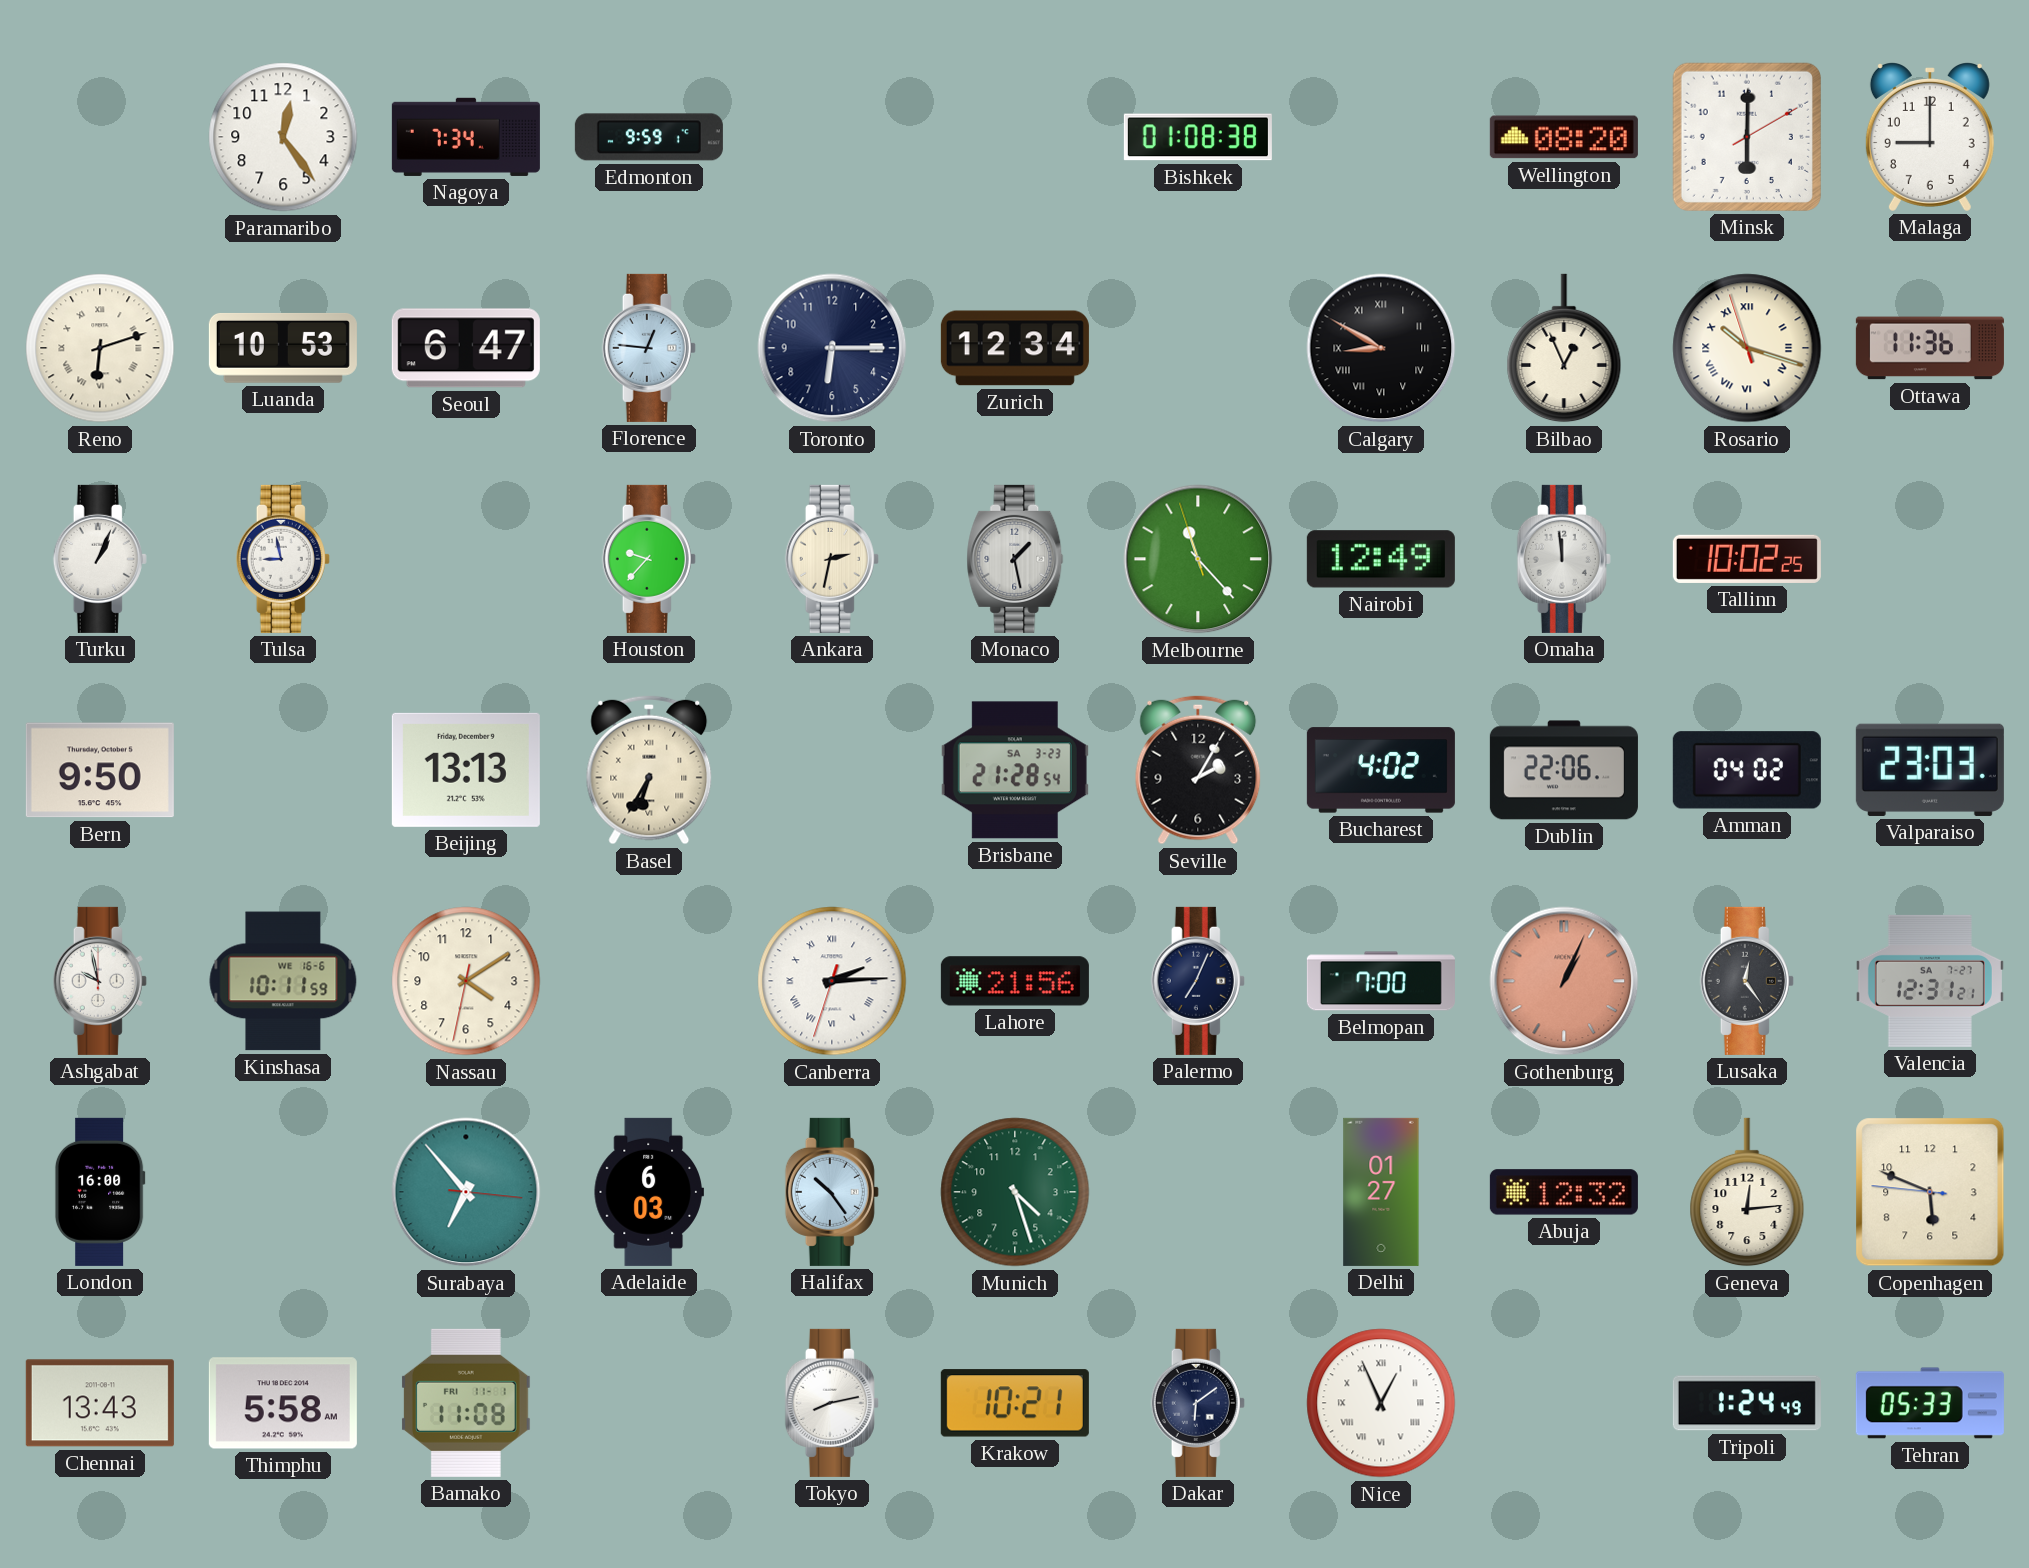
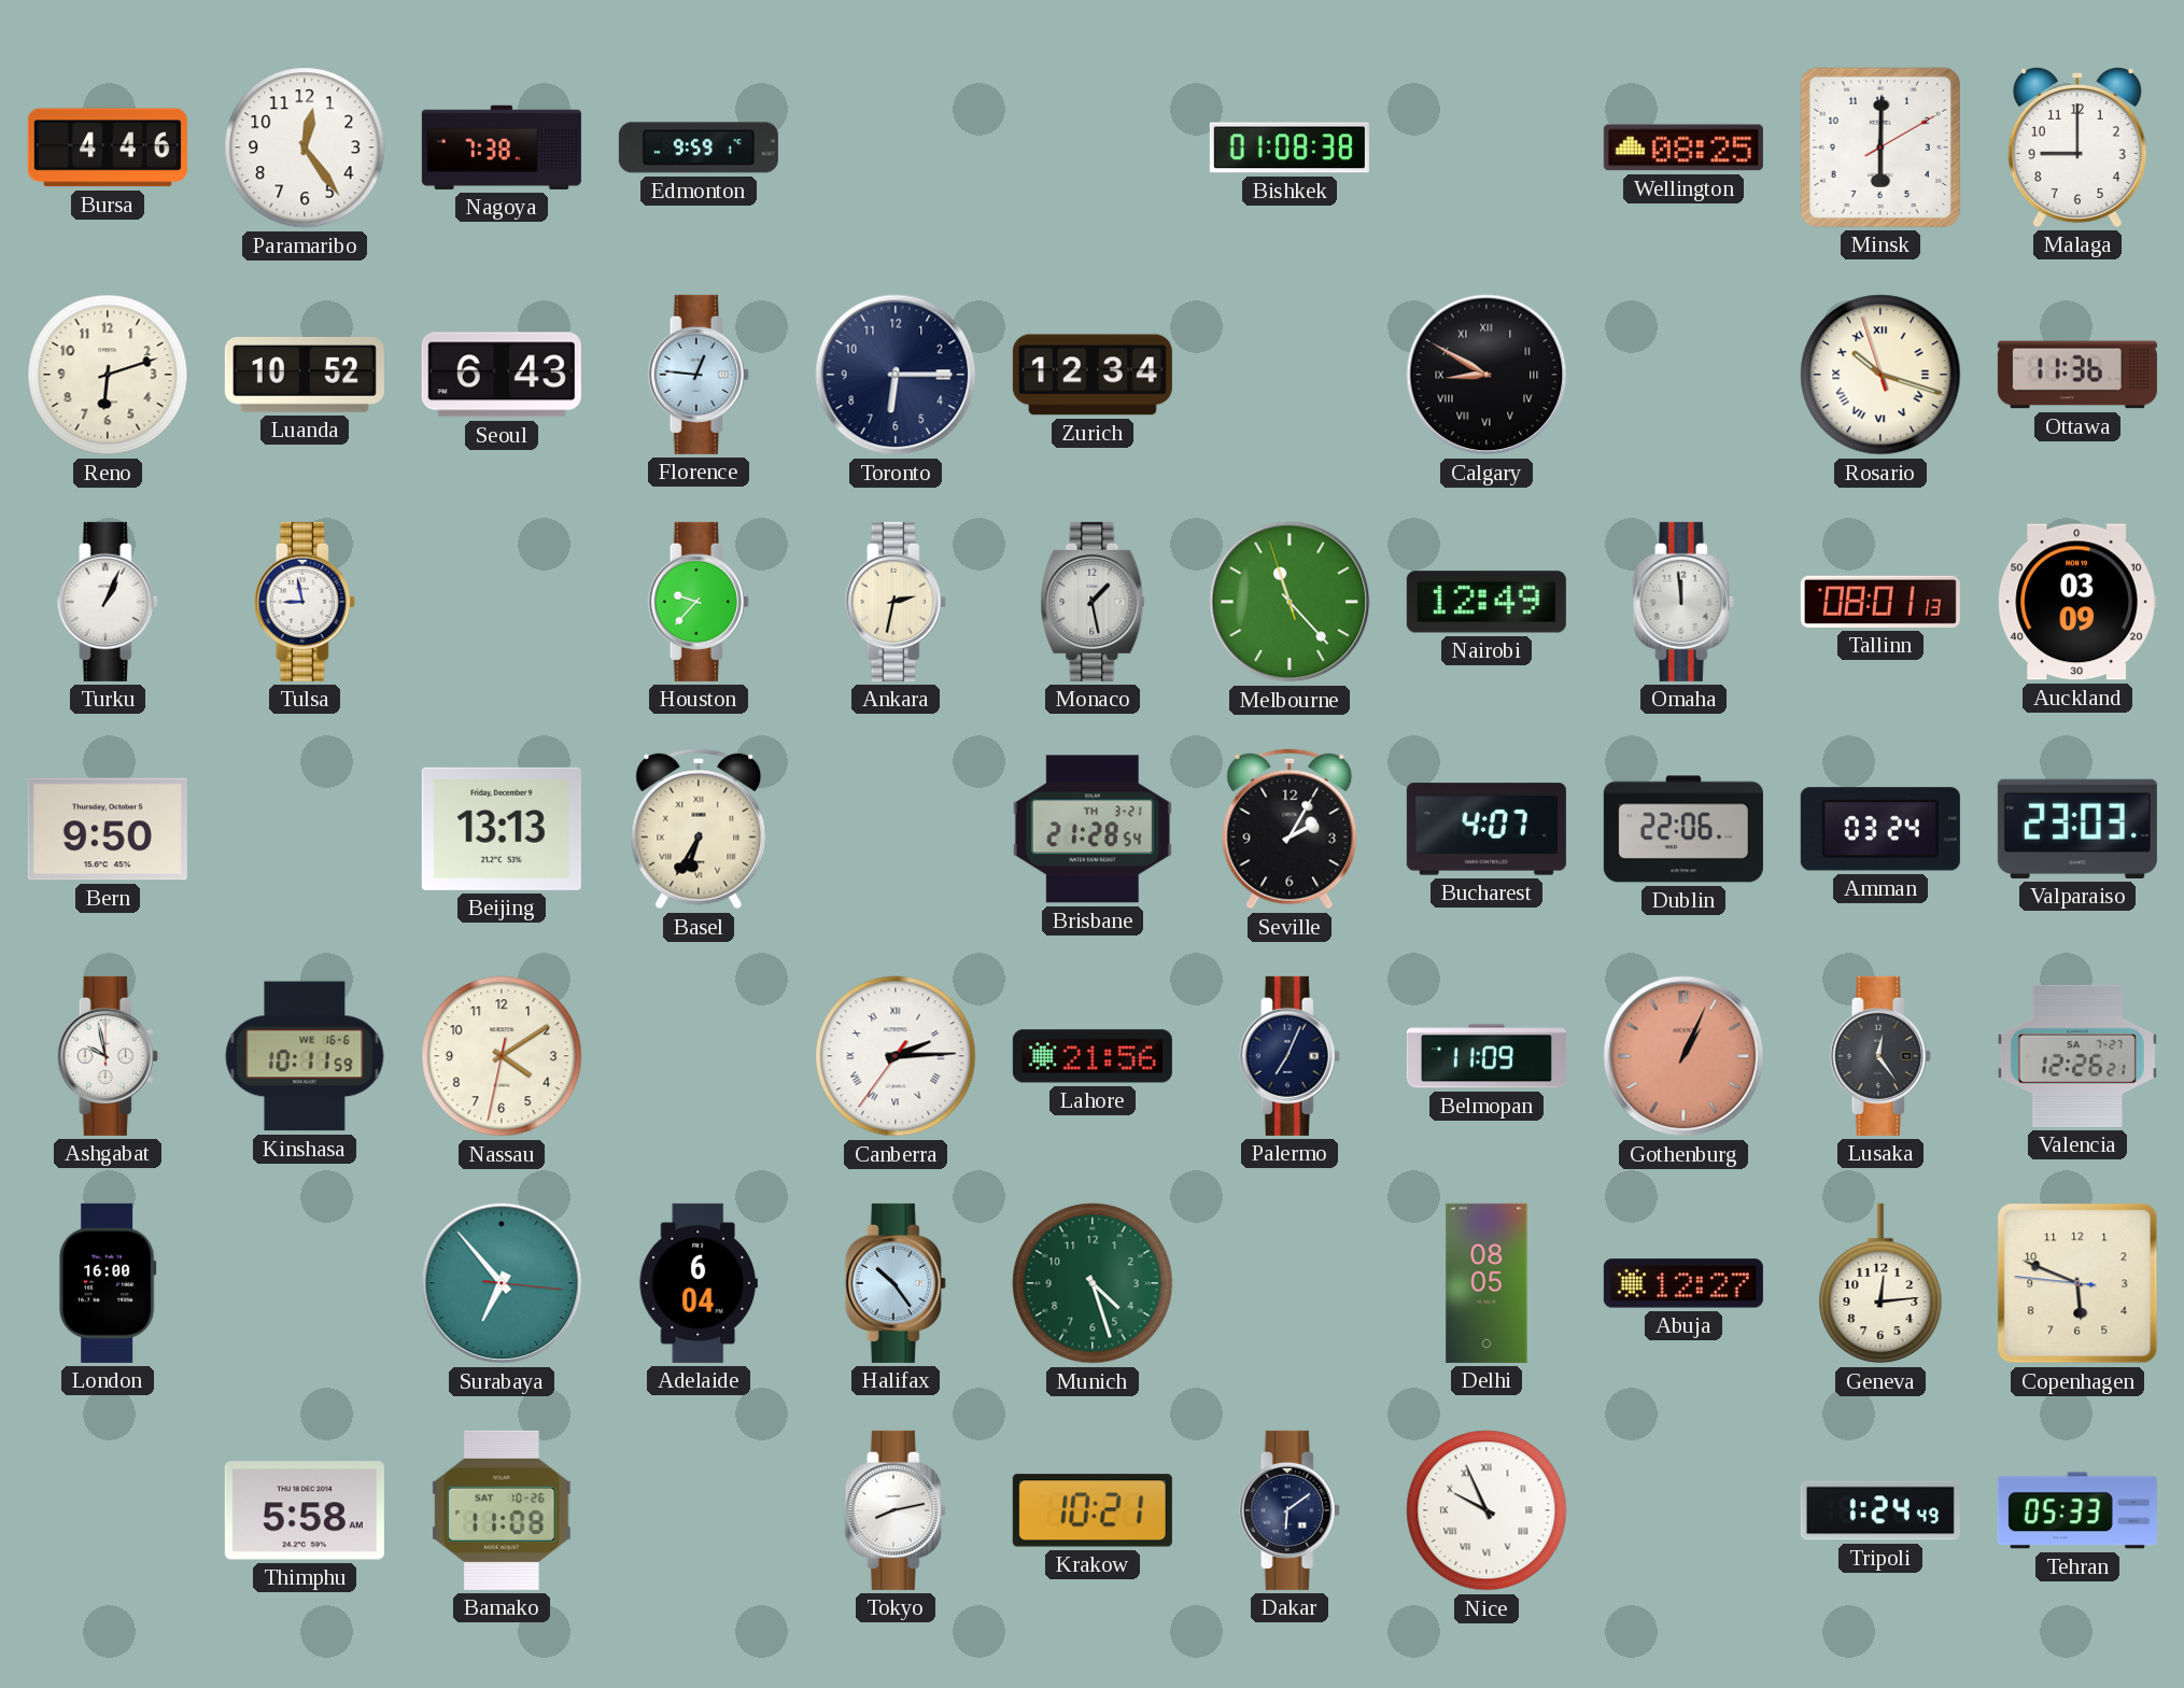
Bursa: none -> 4:46
Nagoya: 7:34 -> 7:38
Wellington: 08:20 -> 08:25
Reno numerals: Roman -> Arabic
Luanda: 10:53 -> 10:52
Seoul: 6:47 -> 6:43
Bilbao: 12:56 -> none
Tallinn: 10:02 -> 08:01
Auckland: none -> 03:09
Brisbane date: SA 3-23 -> TH 3-21
Bucharest: 4:02 -> 4:07
Amman: 04:02 -> 03:24
Canberra: 2:14:33 -> 2:14:36
Belmopan: 7:00 -> 11:09
Valencia: 12:31 -> 12:26
Adelaide: 6:03 -> 6:04
Delhi: 01:27 -> 08:05
Abuja: 12:32 -> 12:27
Chennai: 13:43 -> none
Bamako date: FRI 11-1 -> SAT 10-26
Nice: 12:56 -> 9:56
